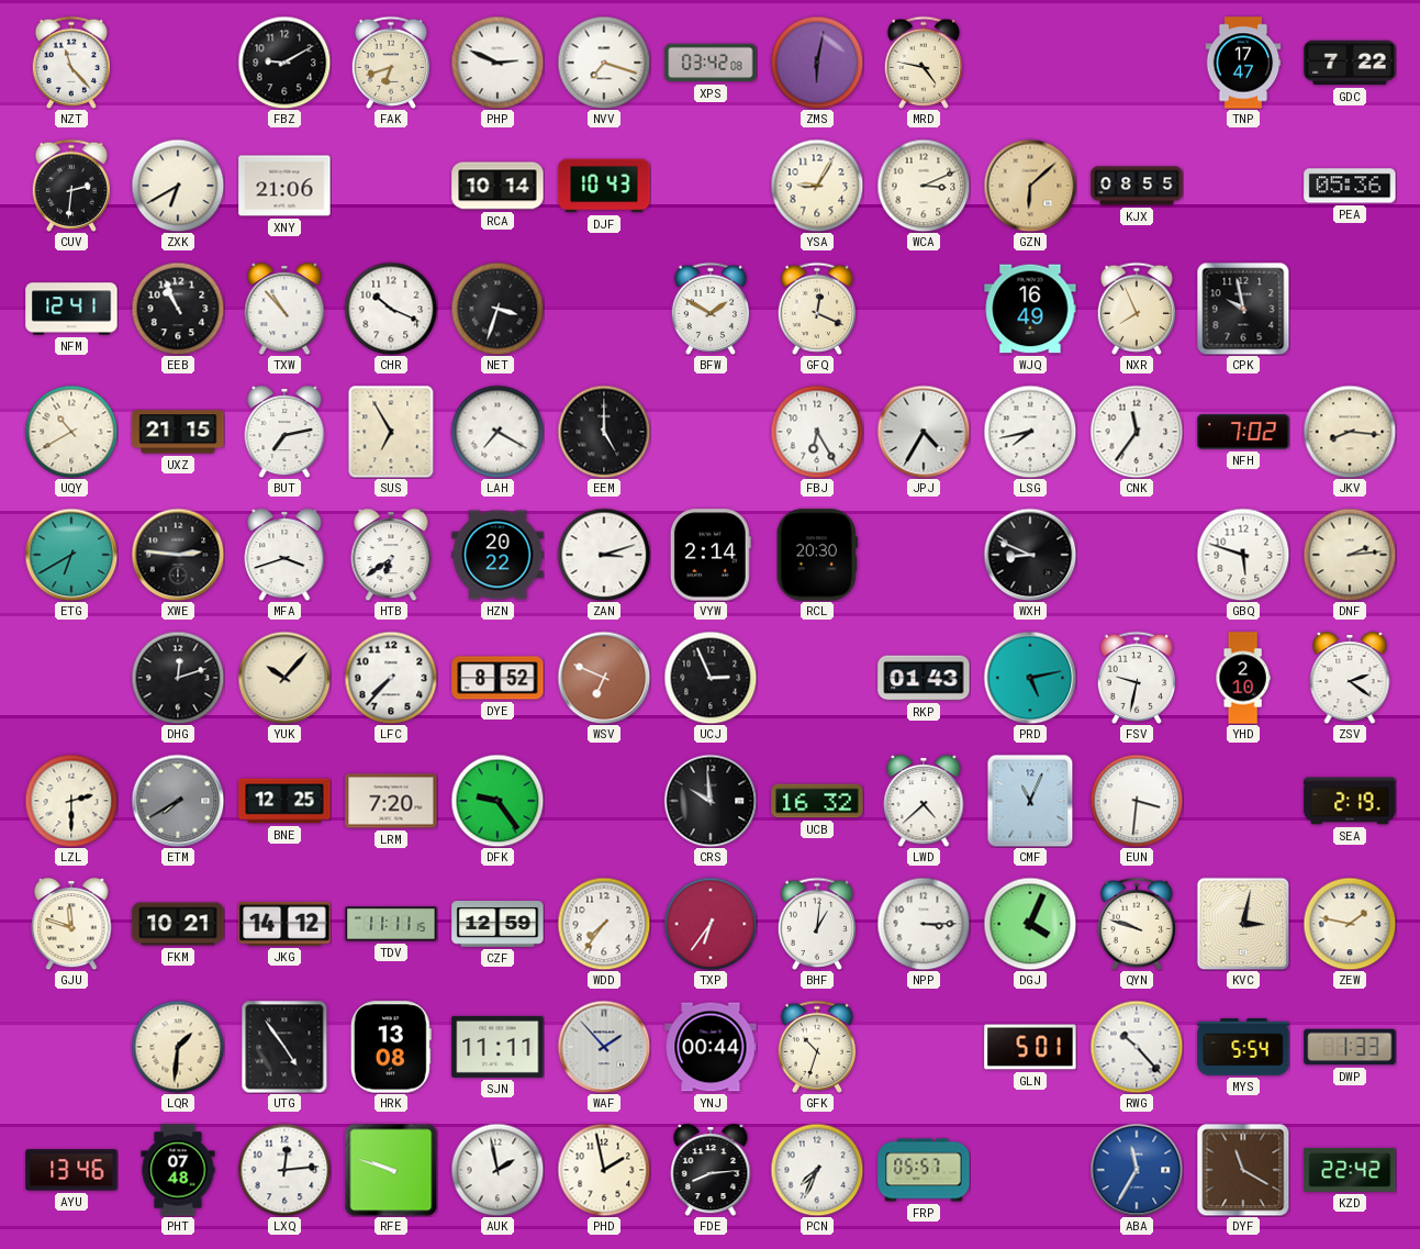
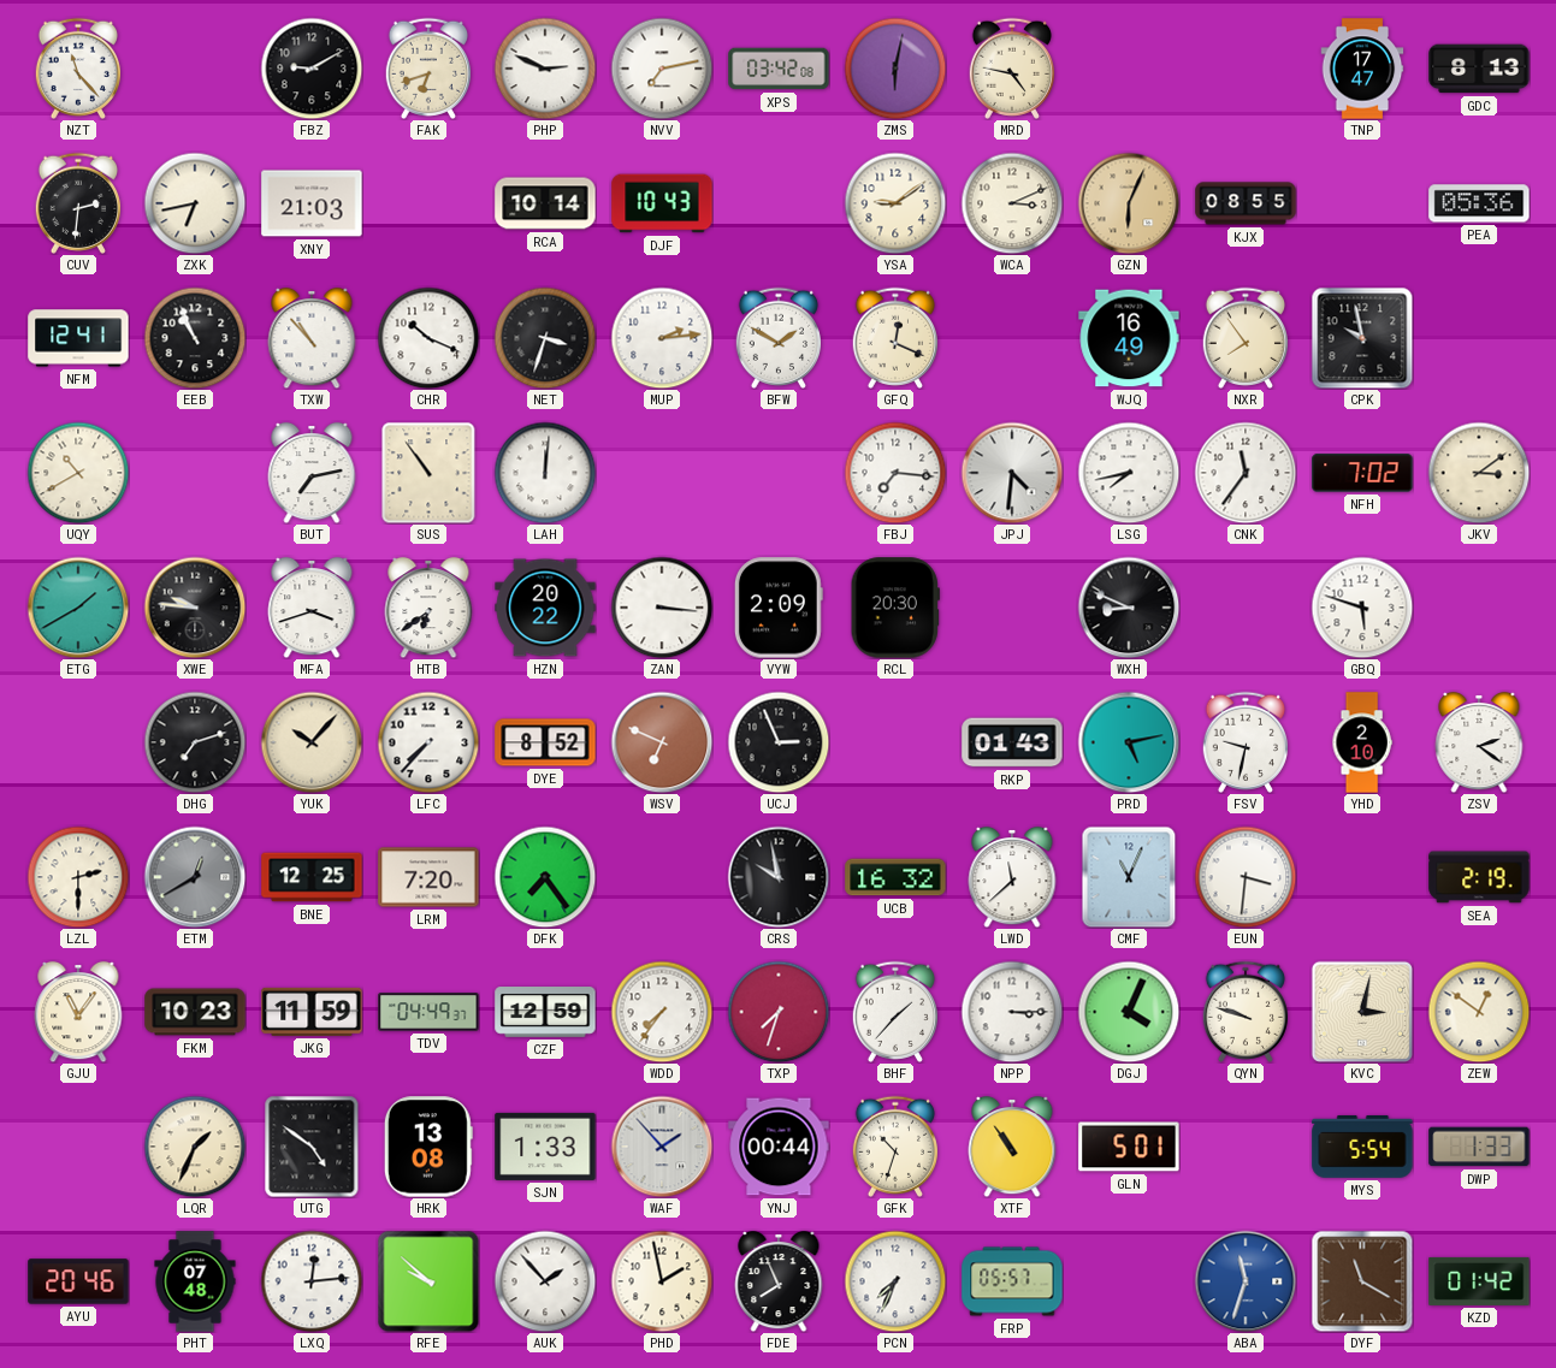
NVV: 7:18 -> 7:13
GDC: 7:22 -> 8:13
ZXK: 6:40 -> 6:43
XNY: 21:06 -> 21:03
YSA: 9:05 -> 9:09
GZN: 6:08 -> 6:04
MUP: none -> 2:14
NXR: 7:56 -> 7:54
UXZ: 21:15 -> none
SUS: 6:55 -> 10:54
LAH: 7:20 -> 12:01
EEM: 5:00 -> none
FBJ: 6:25 -> 7:16
JPJ: 4:35 -> 4:31
JKV: 8:16 -> 3:09
ETG: 6:40 -> 1:40
XWE: 2:46 -> 9:46
ZAN: 3:12 -> 3:16
VYW: 2:14 -> 2:09
DNF: 2:14 -> none
DHG: 12:12 -> 7:12
ETM: 7:40 -> 12:40
DFK: 9:24 -> 7:24
CRS: 9:59 -> 9:58
LWD: 4:38 -> 11:38
GJU: 11:48 -> 11:06
FKM: 10:21 -> 10:23
JKG: 14:12 -> 11:59
TDV: 11:11 -> 04:49
TXP: 6:36 -> 7:33
BHF: 1:01 -> 1:37
ZEW: 1:47 -> 12:51
LQR: 1:31 -> 1:34
UTG: 4:54 -> 4:51
SJN: 11:11 -> 1:33
XTF: none -> 10:54
RWG: 10:23 -> none
AYU: 13:46 -> 20:46
RFE: 9:48 -> 9:52
AUK: 1:58 -> 1:53
FDE: 8:14 -> 7:56
ABA: 11:35 -> 11:33
KZD: 22:42 -> 01:42
